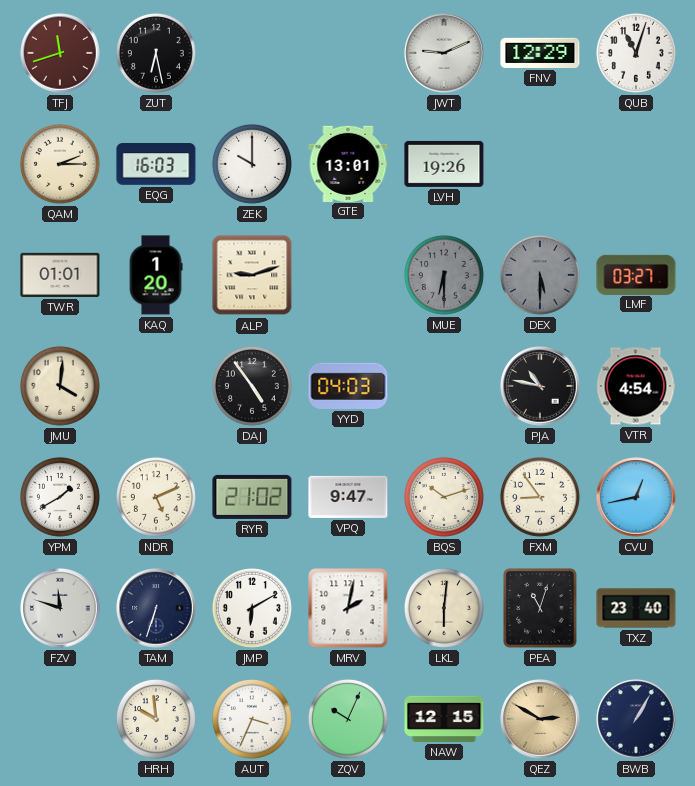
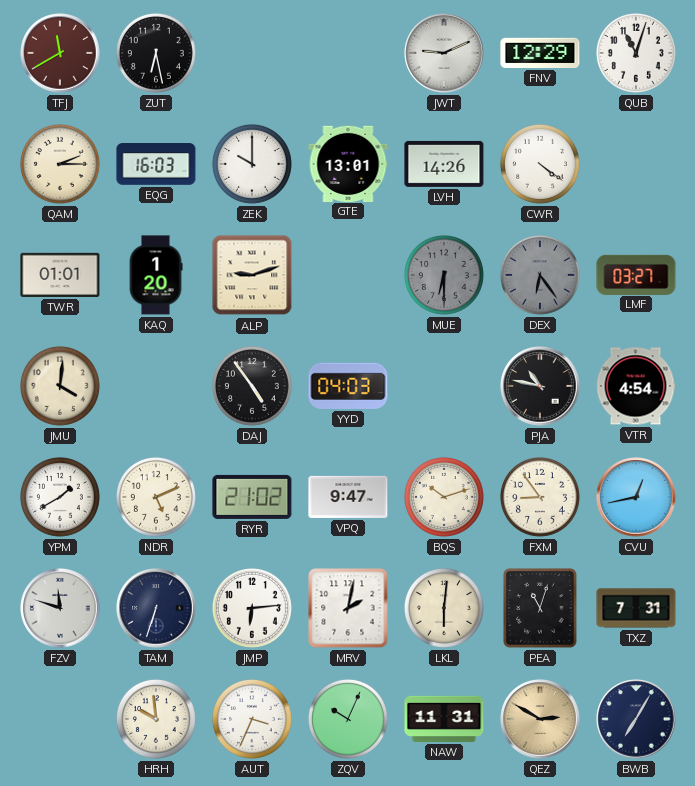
TFJ: 11:42 -> 11:40
LVH: 19:26 -> 14:26
CWR: none -> 4:21
DEX: 5:30 -> 6:24
JMP: 6:10 -> 6:14
TXZ: 23:40 -> 7:31
NAW: 12:15 -> 11:31
BWB: 1:05 -> 7:05
